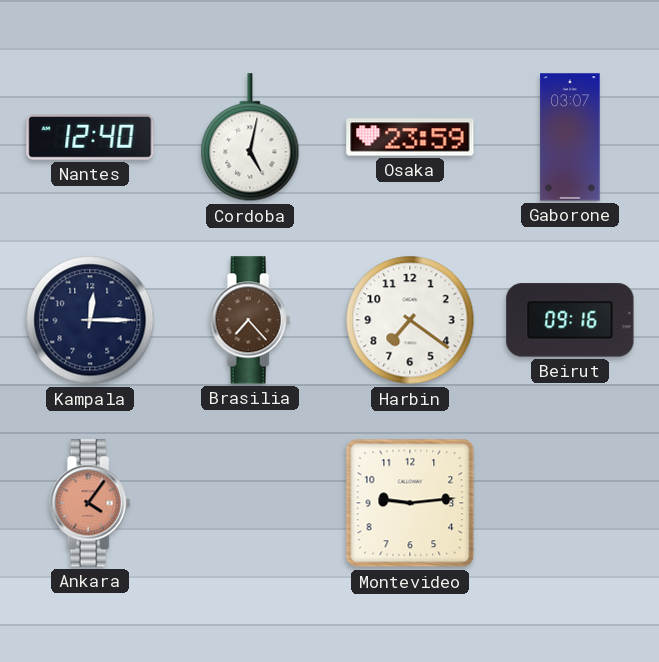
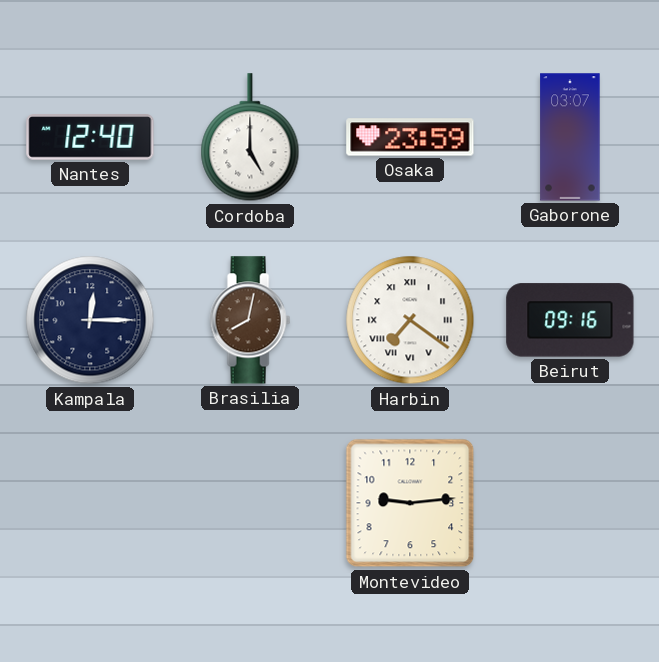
Cordoba: 5:02 -> 5:00
Brasilia: 7:23 -> 8:02
Harbin numerals: Arabic -> Roman
Ankara: 4:06 -> none
